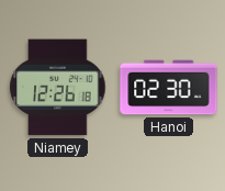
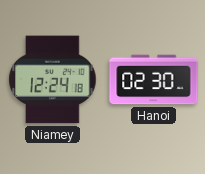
Niamey: 12:26 -> 12:24
